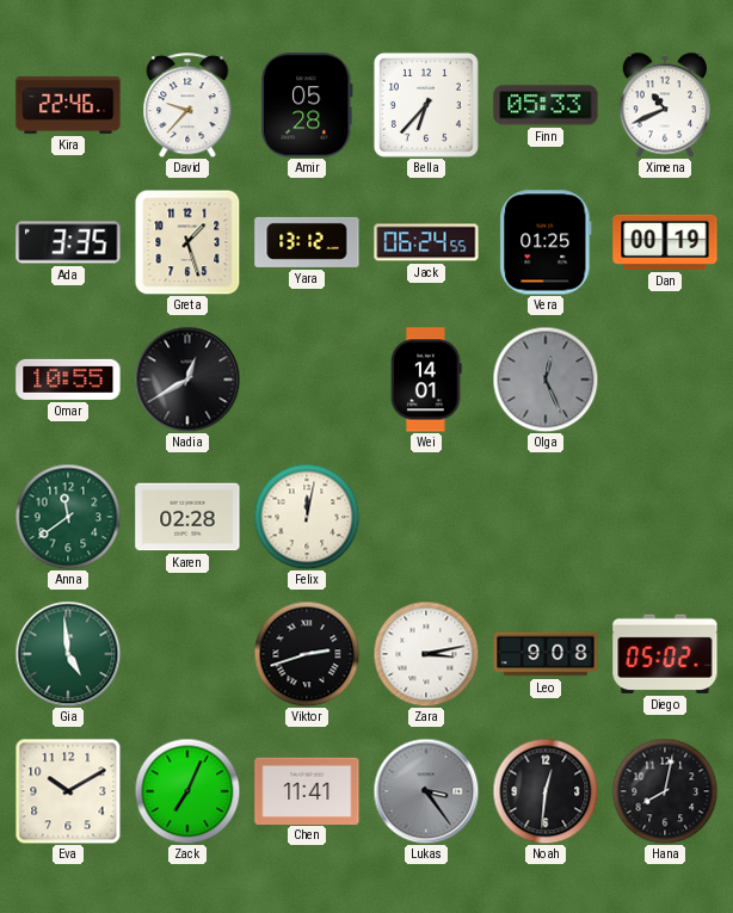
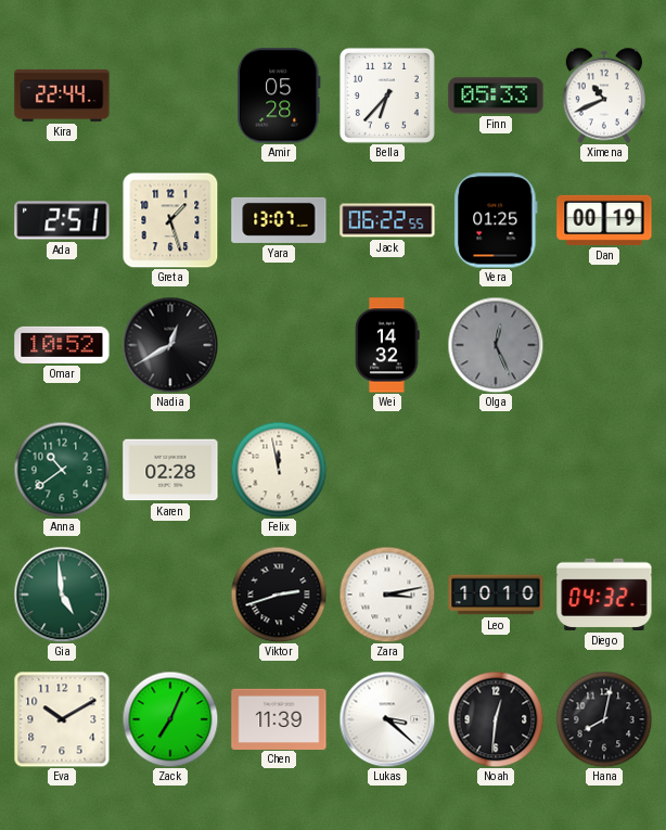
Kira: 22:46 -> 22:44
David: 9:37 -> none
Ada: 3:35 -> 2:51
Yara: 13:12 -> 13:07
Jack: 06:24 -> 06:22
Omar: 10:55 -> 10:52
Wei: 14:01 -> 14:32
Anna: 11:39 -> 10:39
Felix: 12:02 -> 11:58
Leo: 9:08 -> 10:10
Diego: 05:02 -> 04:32
Chen: 11:41 -> 11:39
Lukas: 3:24 -> 3:22
Lukas dial: grey -> white
